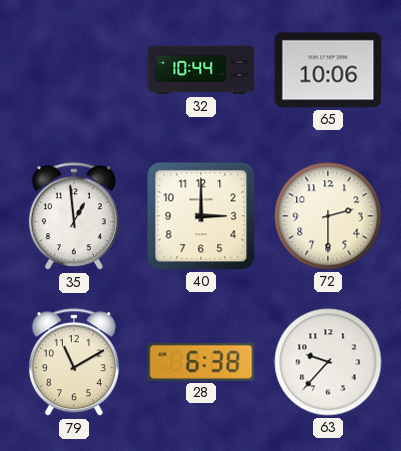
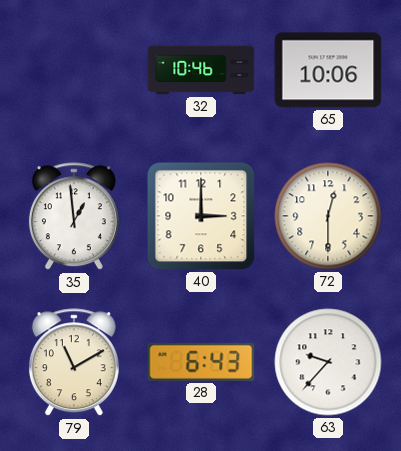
32: 10:44 -> 10:46
72: 2:30 -> 12:30
28: 6:38 -> 6:43
